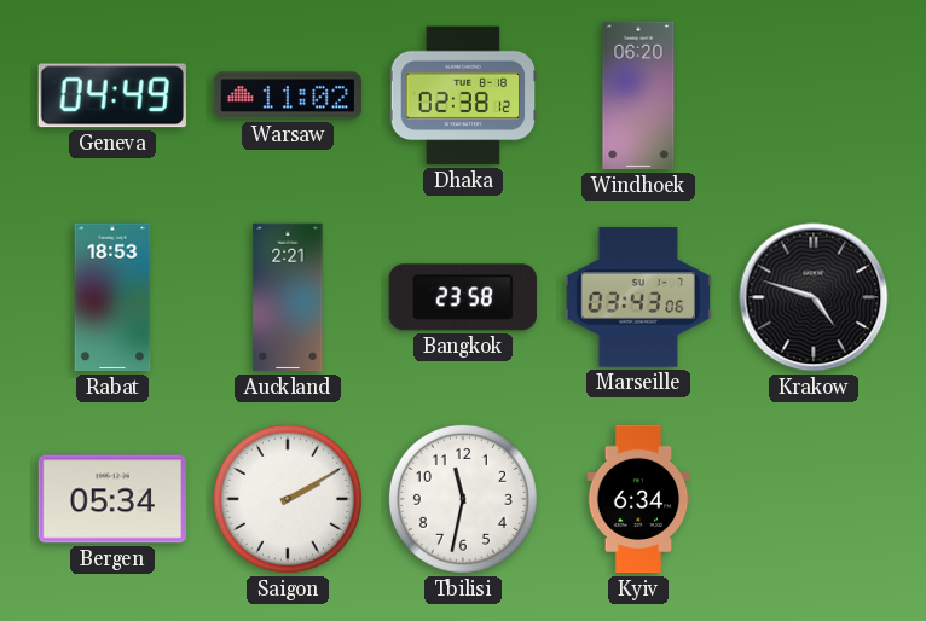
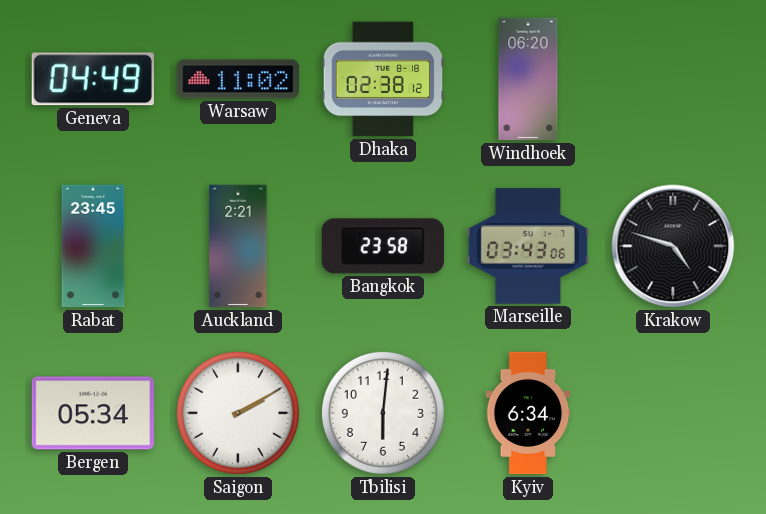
Rabat: 18:53 -> 23:45
Tbilisi: 11:32 -> 6:01
